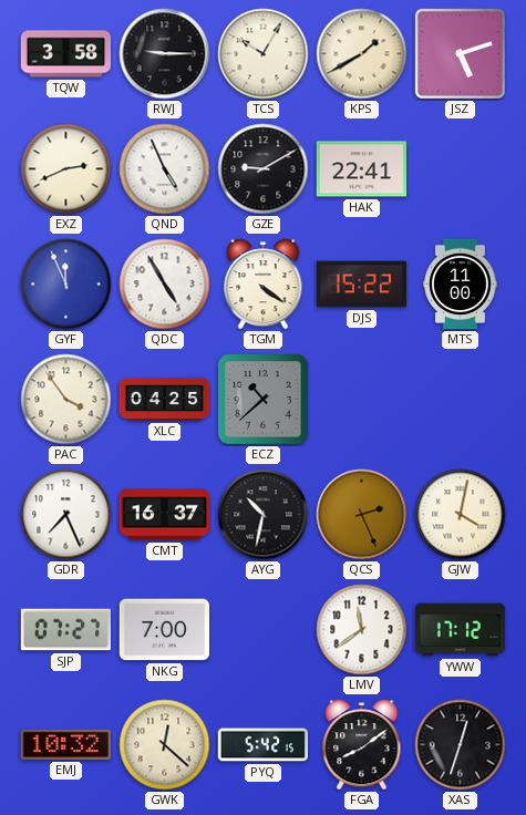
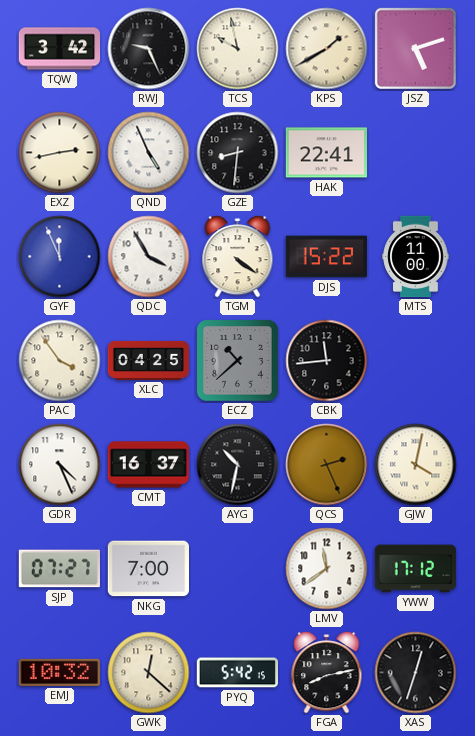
TQW: 3:58 -> 3:42
RWJ: 9:15 -> 9:26
TCS: 10:05 -> 9:58
EXZ: 2:41 -> 2:43
GZE: 9:10 -> 8:31
QDC: 4:55 -> 3:55
CBK: none -> 11:44
GDR: 7:26 -> 4:26
FGA: 8:09 -> 8:13
